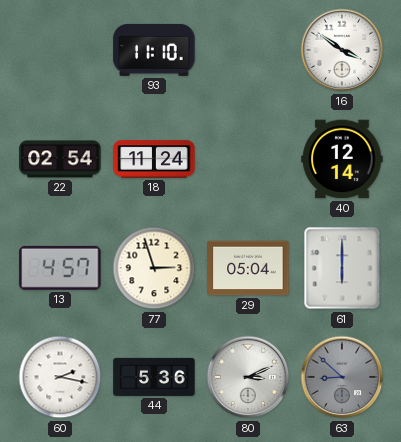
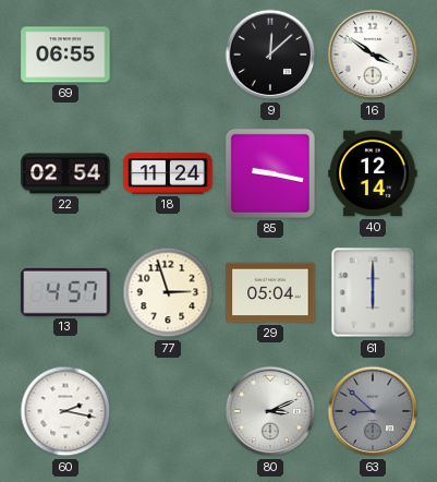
69: none -> 06:55
93: 11:10 -> none
9: none -> 12:08
85: none -> 9:17
44: 5:36 -> none
